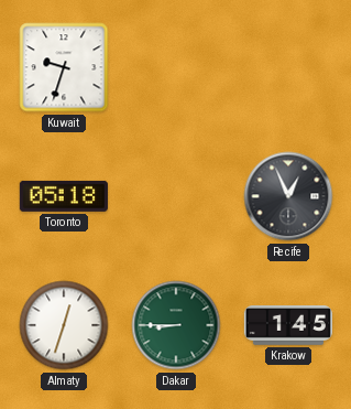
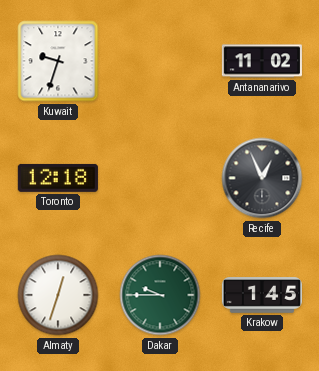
Antananarivo: none -> 11:02
Toronto: 05:18 -> 12:18
Dakar: 8:45 -> 9:45
